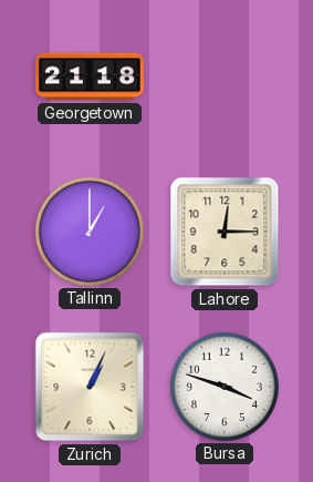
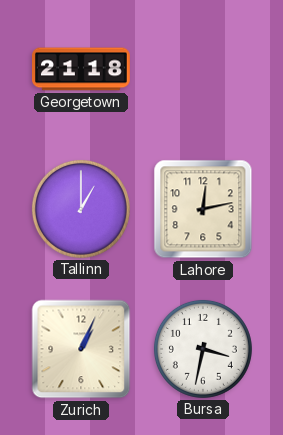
Lahore: 12:15 -> 12:13
Bursa: 3:48 -> 3:32
